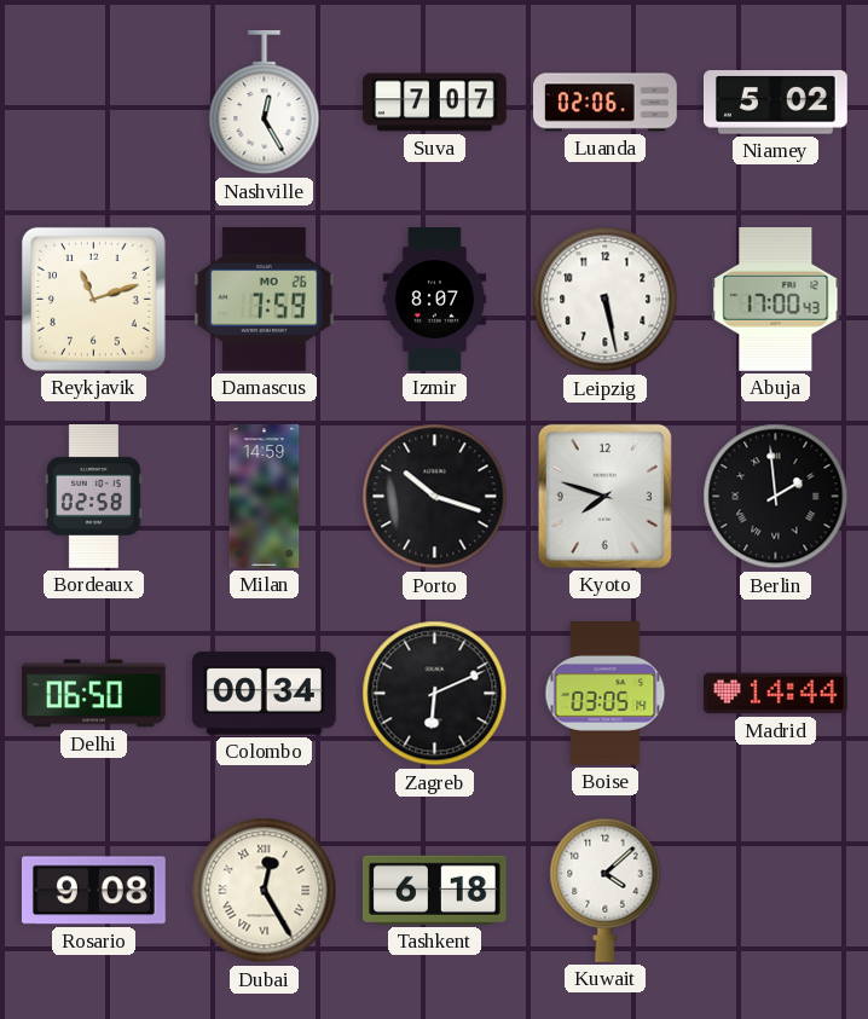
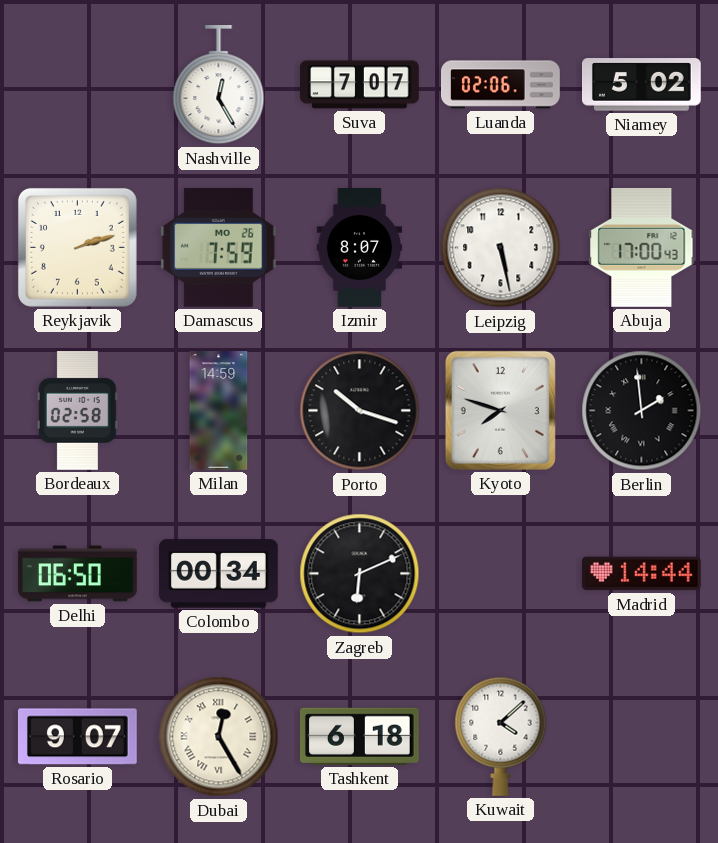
Reykjavik: 11:12 -> 2:12
Boise: 03:05 -> none
Rosario: 9:08 -> 9:07
